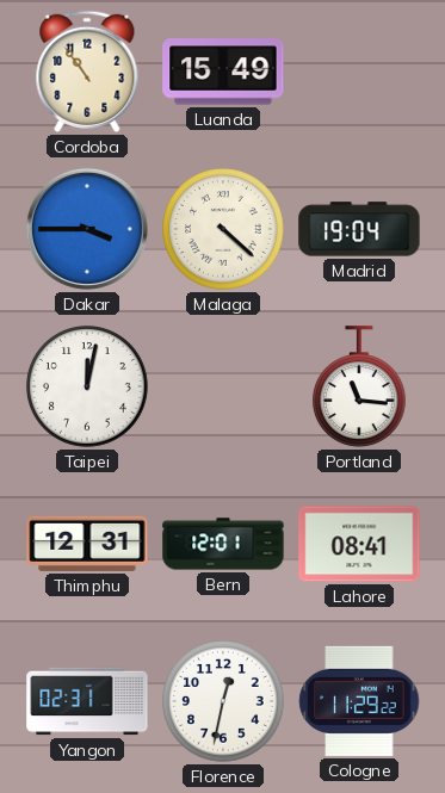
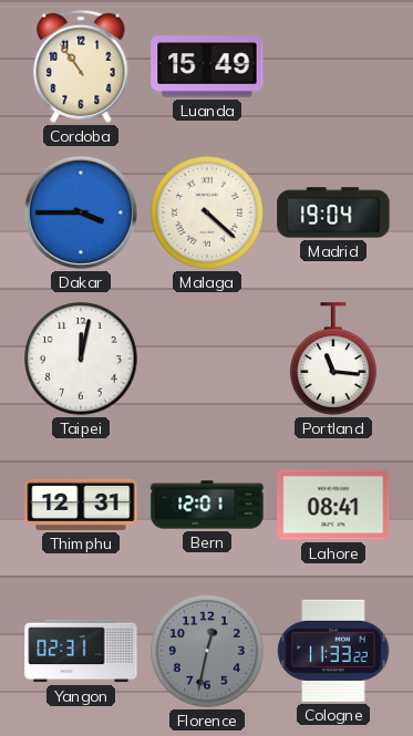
Florence dial: white -> grey
Cologne: 11:29 -> 11:33
